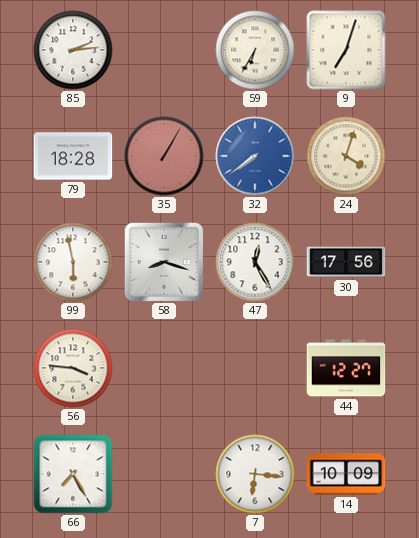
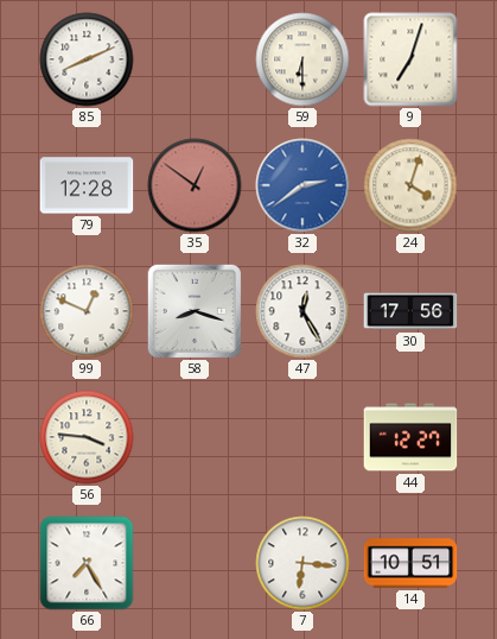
85: 2:14 -> 8:11
59: 6:35 -> 6:30
79: 18:28 -> 12:28
35: 1:05 -> 12:51
32: 7:39 -> 2:39
99: 5:58 -> 12:49
14: 10:09 -> 10:51
